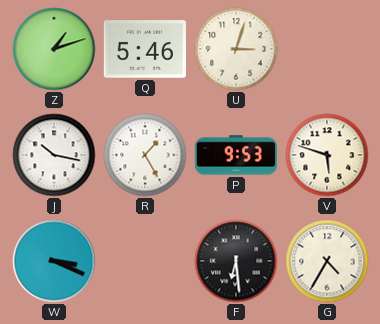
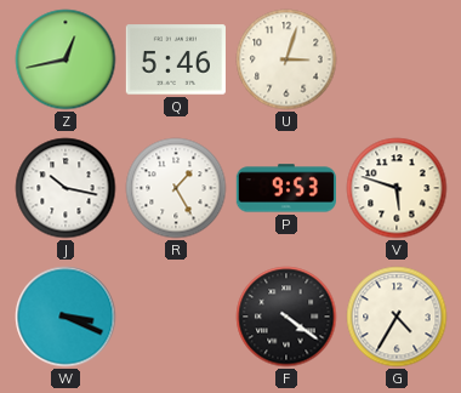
Z: 1:12 -> 12:43
F: 6:29 -> 4:21
